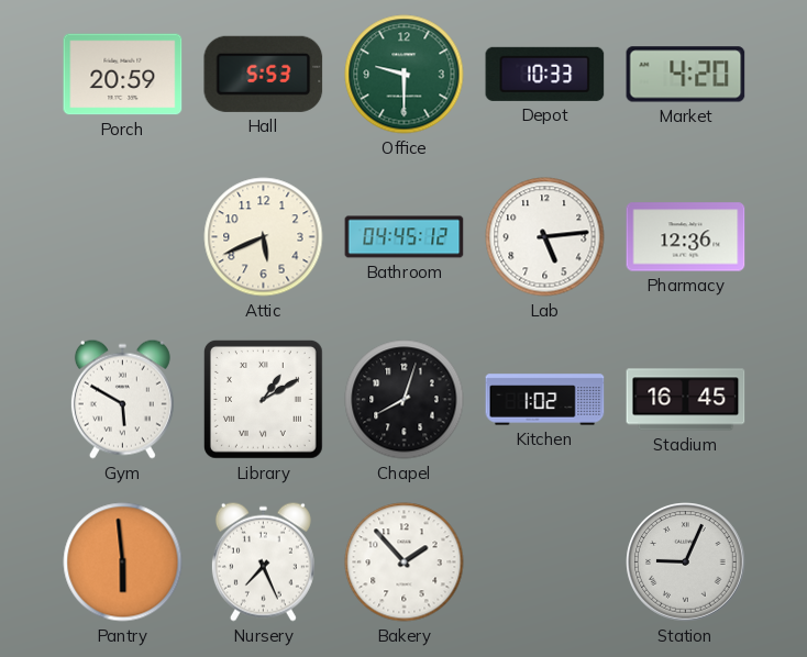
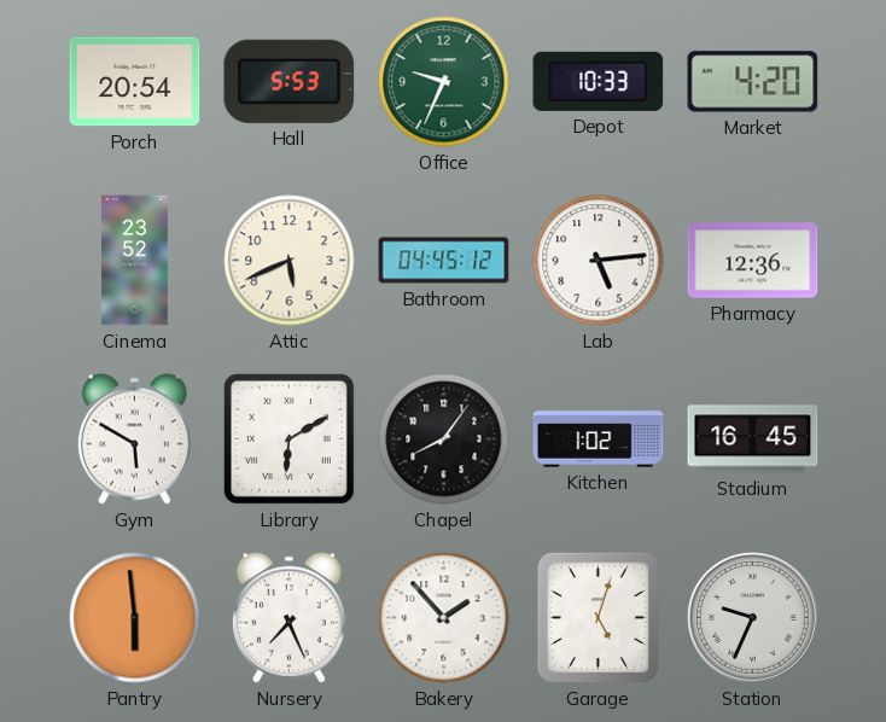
Porch: 20:59 -> 20:54
Office: 9:30 -> 9:34
Cinema: none -> 23:52
Library: 1:10 -> 6:10
Chapel: 8:03 -> 8:06
Garage: none -> 5:03
Station: 9:04 -> 9:34
